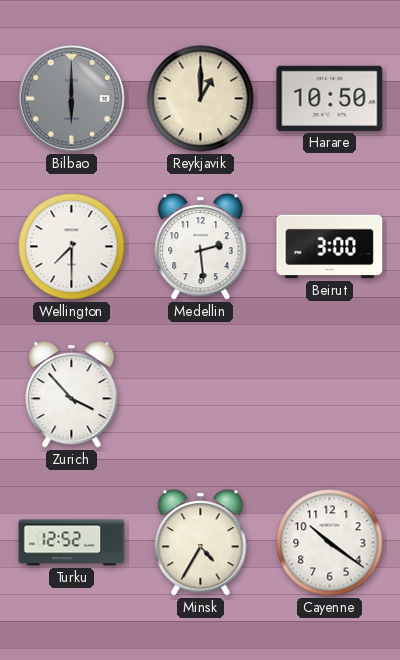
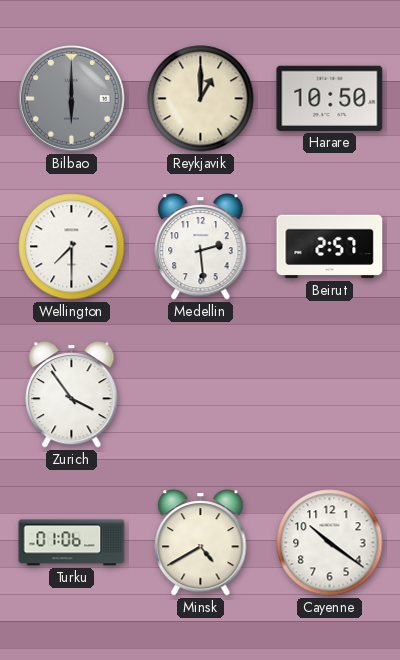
Beirut: 3:00 -> 2:57
Zurich: 3:53 -> 3:54
Turku: 12:52 -> 01:06
Minsk: 4:35 -> 4:40
